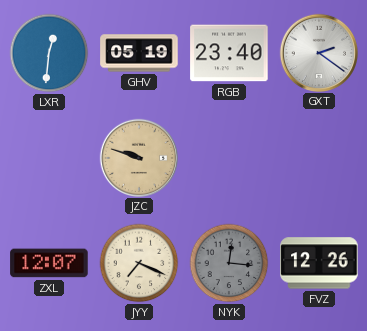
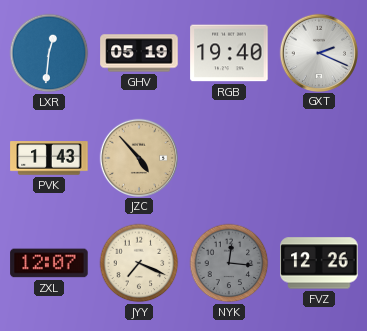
RGB: 23:40 -> 19:40
GXT: 2:21 -> 2:19
PVK: none -> 1:43
JZC: 9:48 -> 4:53
